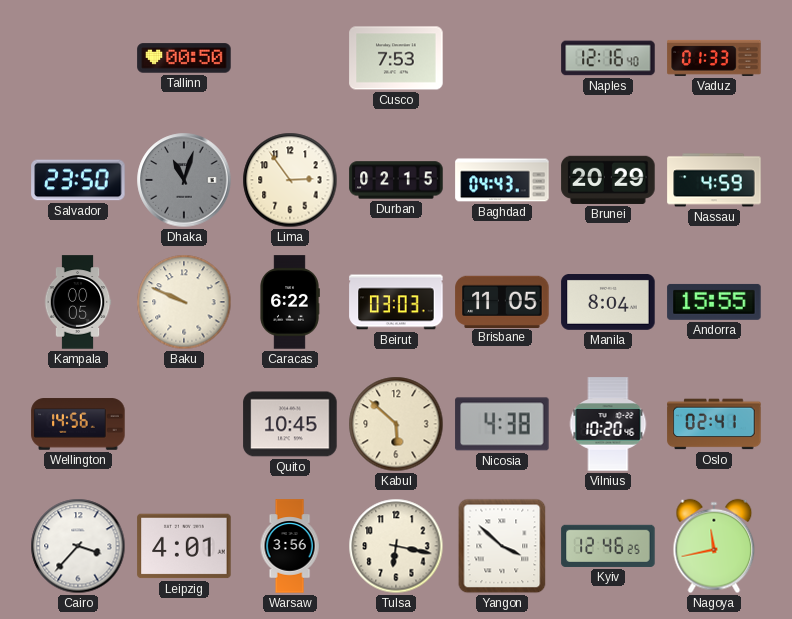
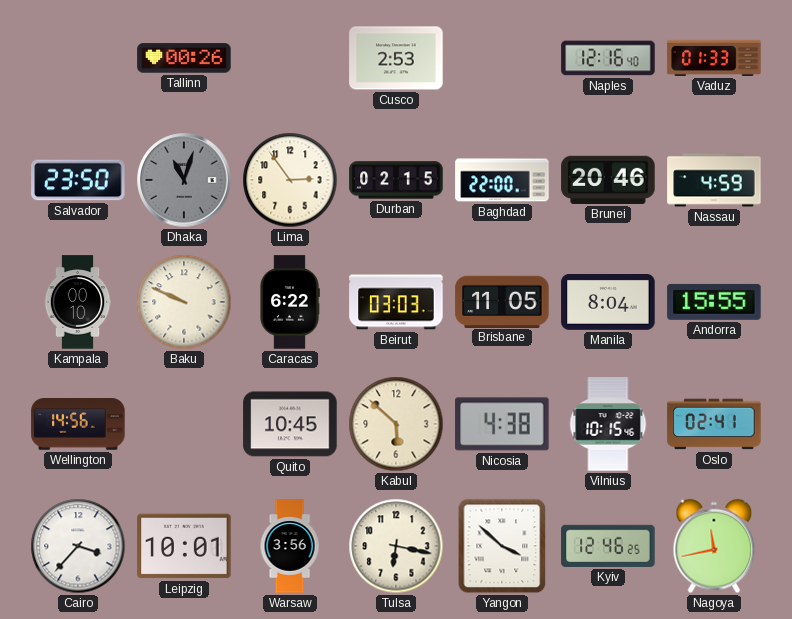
Tallinn: 00:50 -> 00:26
Cusco: 7:53 -> 2:53
Baghdad: 04:43 -> 22:00
Brunei: 20:29 -> 20:46
Kampala: 00:05 -> 00:10
Vilnius: 10:20 -> 10:15
Leipzig: 4:01 -> 10:01
